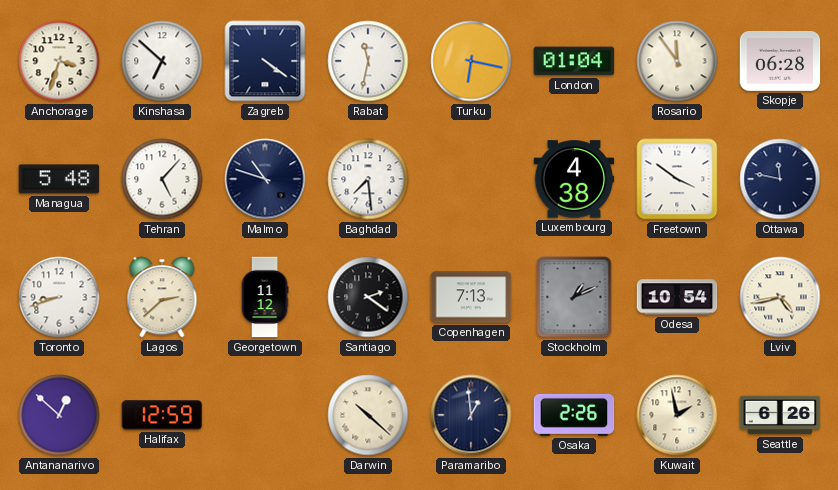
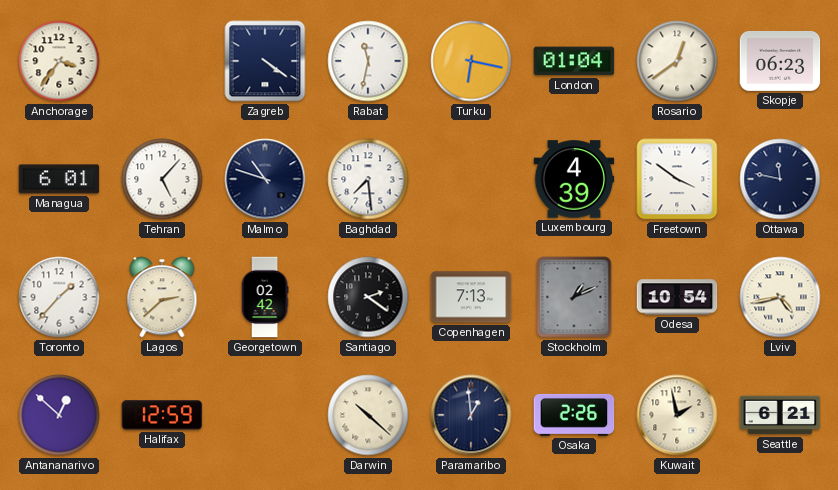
Anchorage: 3:33 -> 3:36
Kinshasa: 6:52 -> none
Rosario: 11:54 -> 12:39
Skopje: 06:28 -> 06:23
Managua: 5:48 -> 6:01
Luxembourg: 4:38 -> 4:39
Toronto: 8:42 -> 1:37
Georgetown: 11:12 -> 02:42
Seattle: 6:26 -> 6:21
